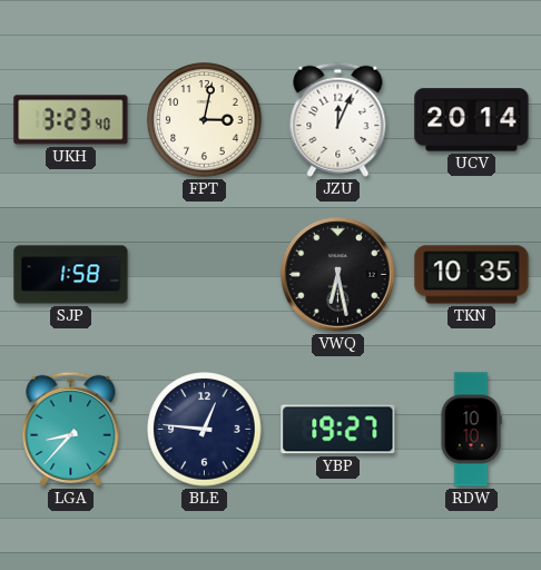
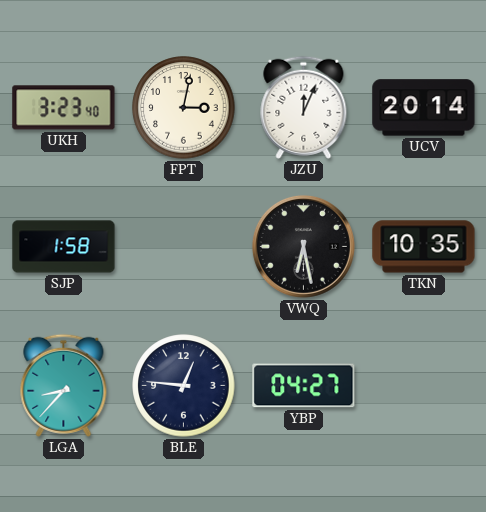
YBP: 19:27 -> 04:27
RDW: 10:10 -> none
